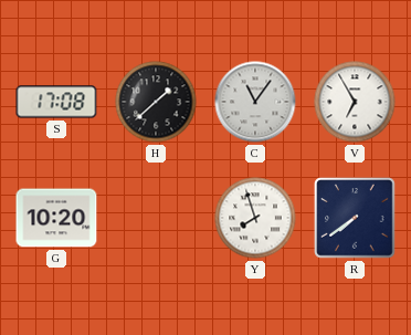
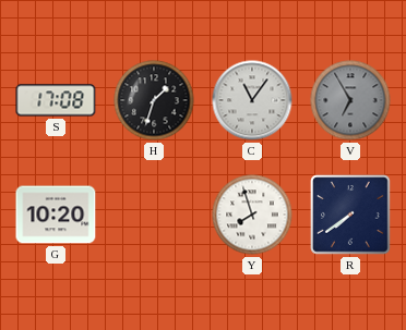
H: 1:38 -> 1:33
V dial: white -> grey
